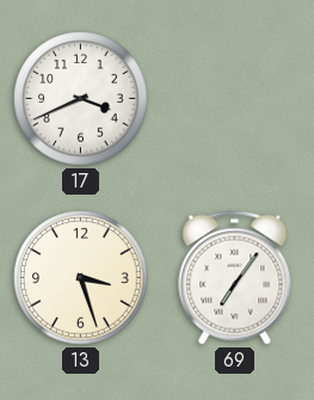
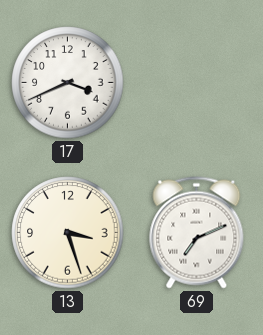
69: 7:06 -> 7:11
